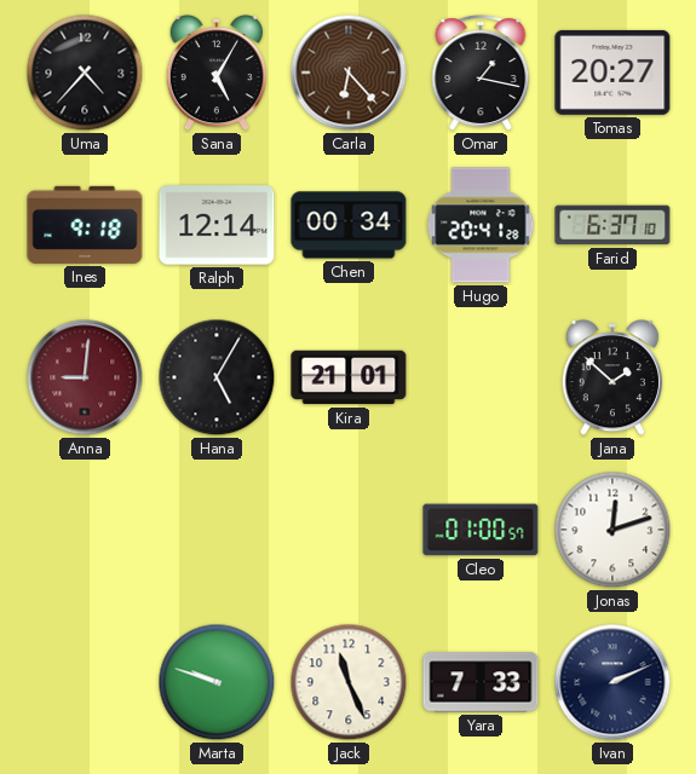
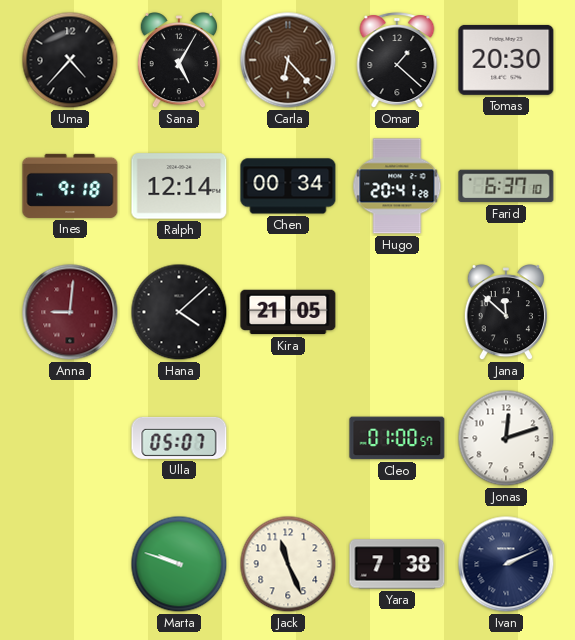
Omar: 1:17 -> 1:22
Tomas: 20:27 -> 20:30
Hana: 5:05 -> 4:08
Kira: 21:01 -> 21:05
Jana: 1:52 -> 11:52
Ulla: none -> 05:07
Yara: 7:33 -> 7:38
